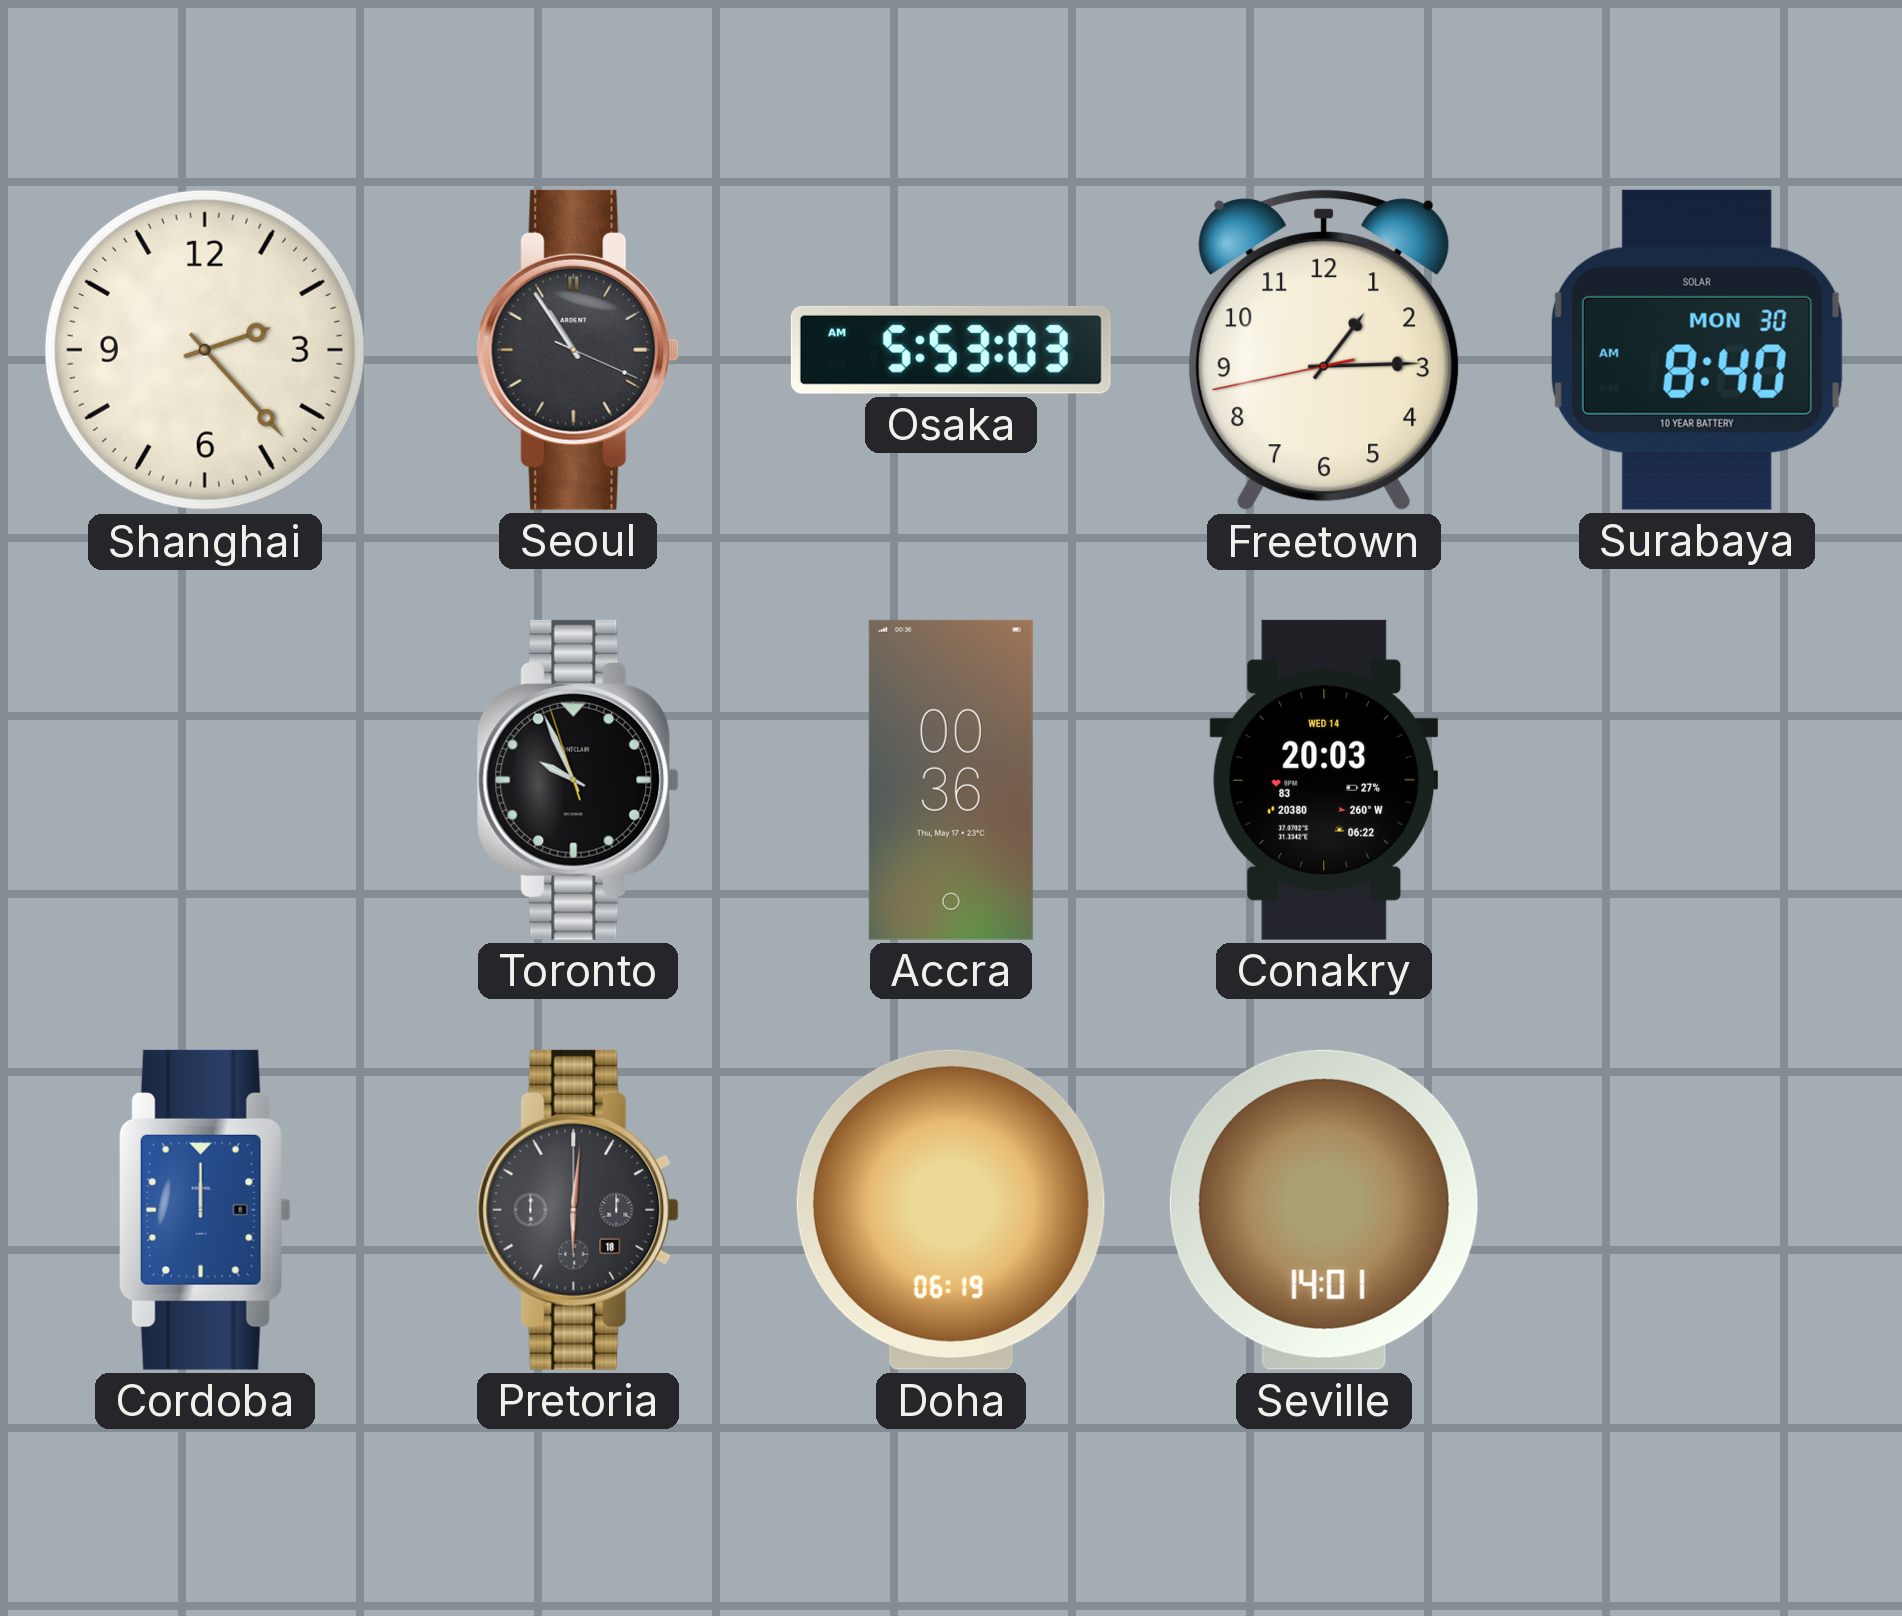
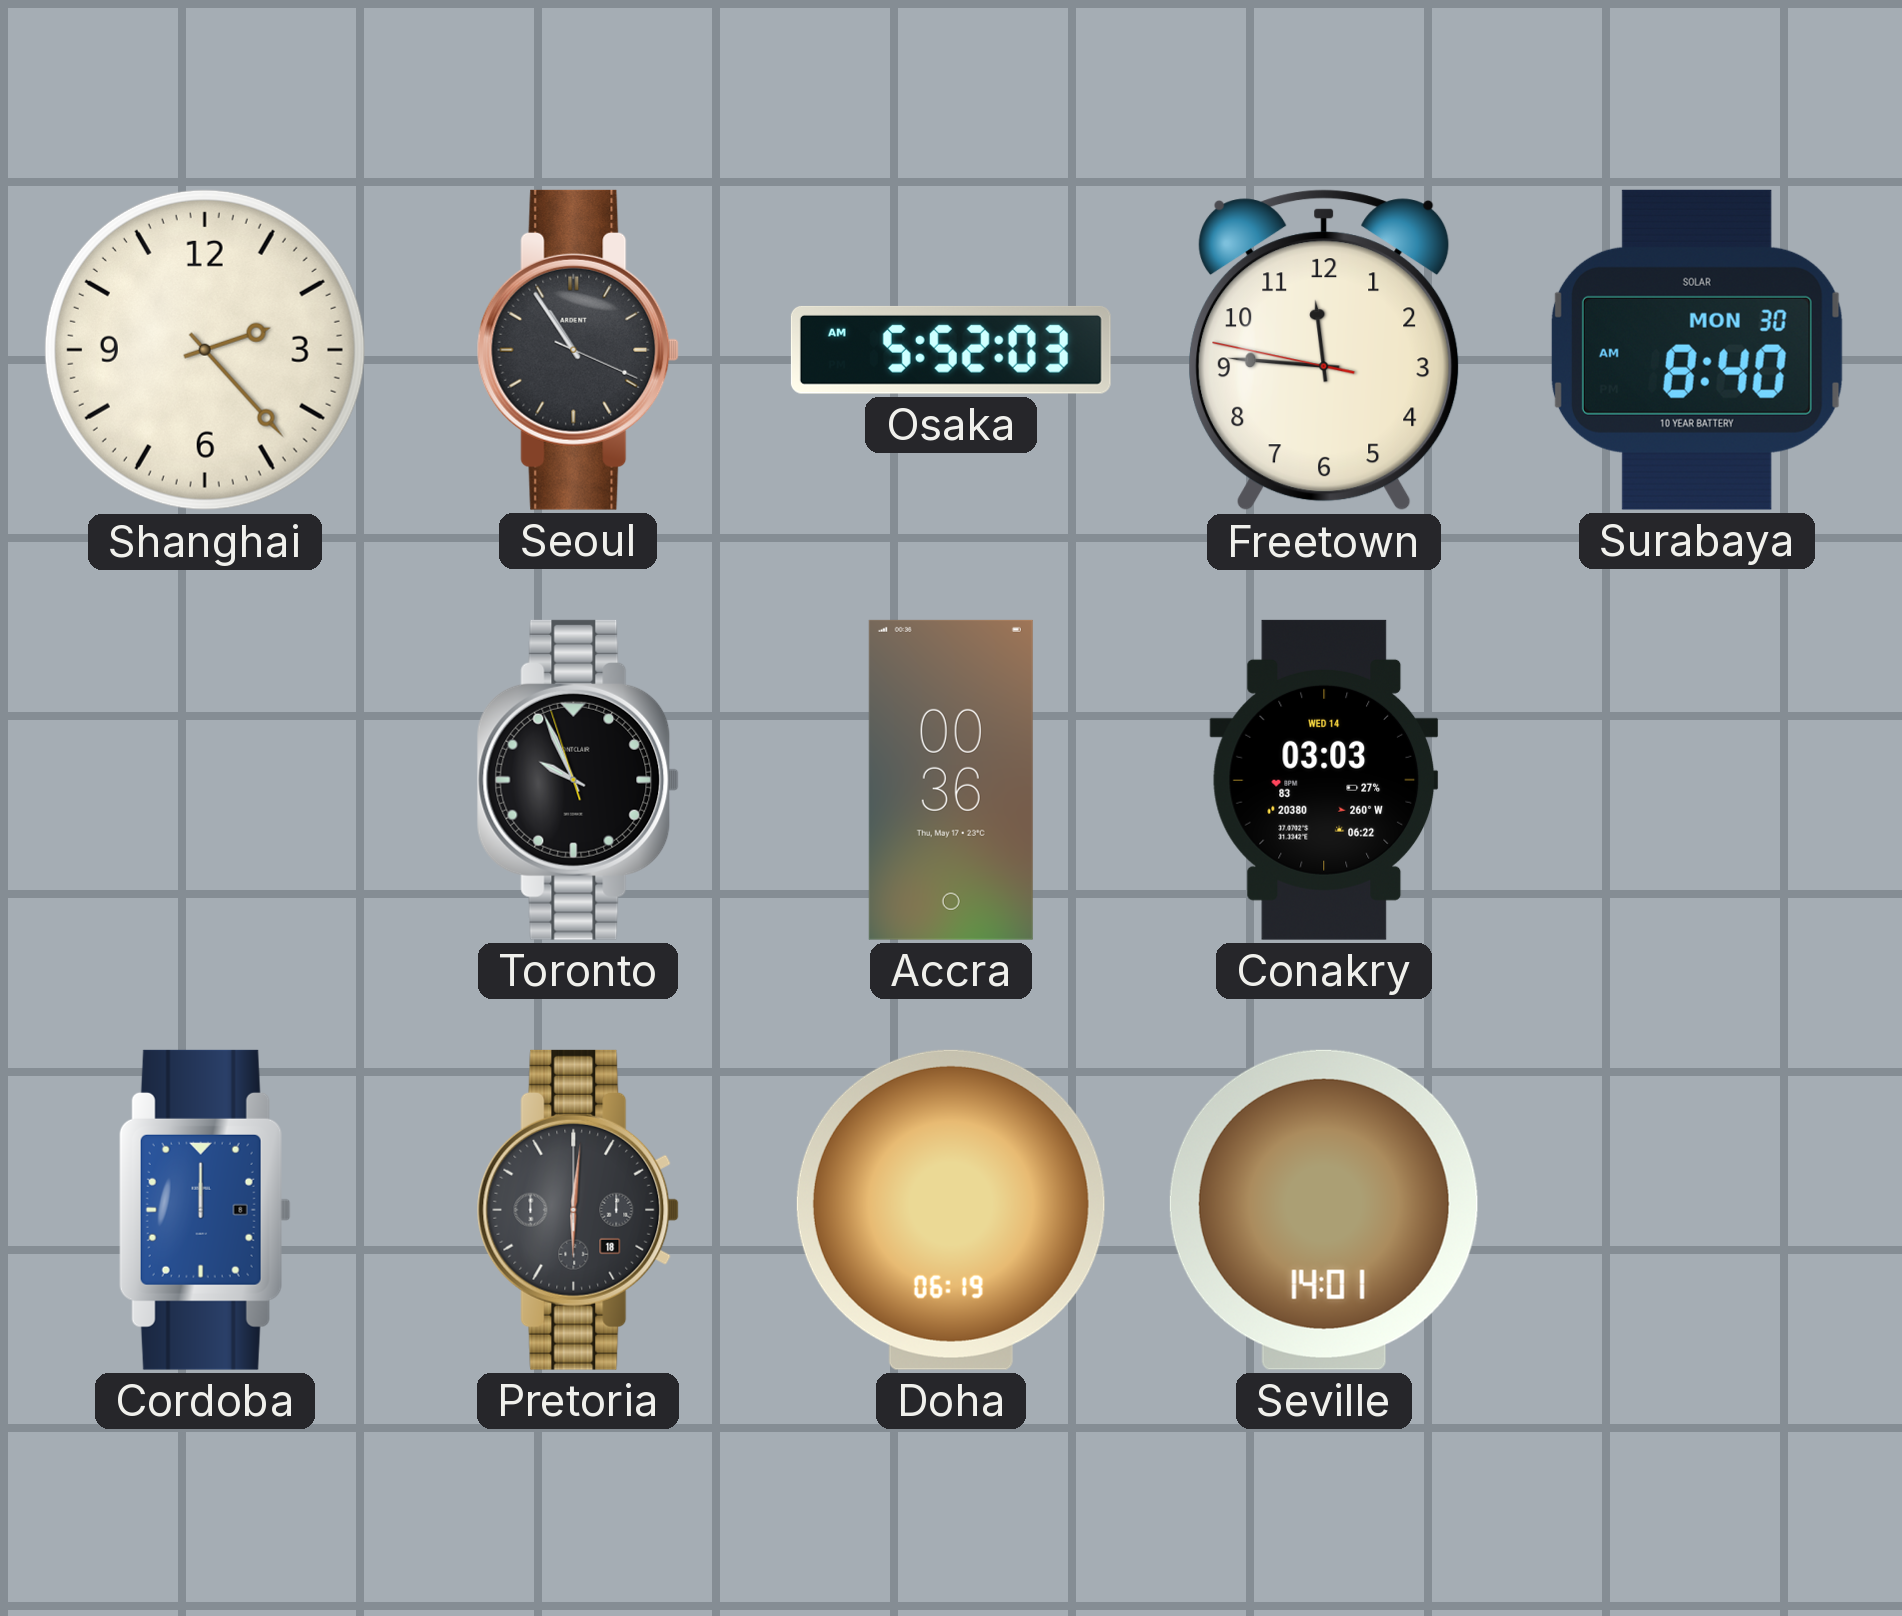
Osaka: 5:53 -> 5:52
Freetown: 1:14 -> 11:45
Conakry: 20:03 -> 03:03
